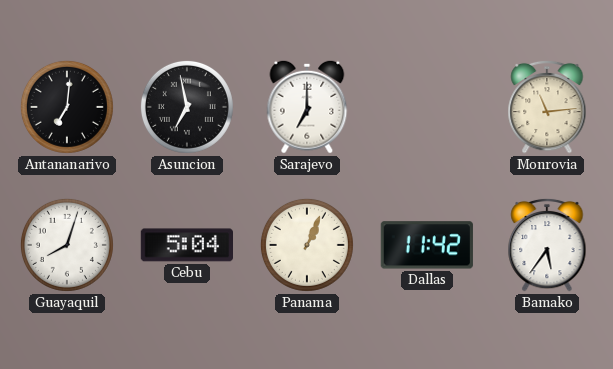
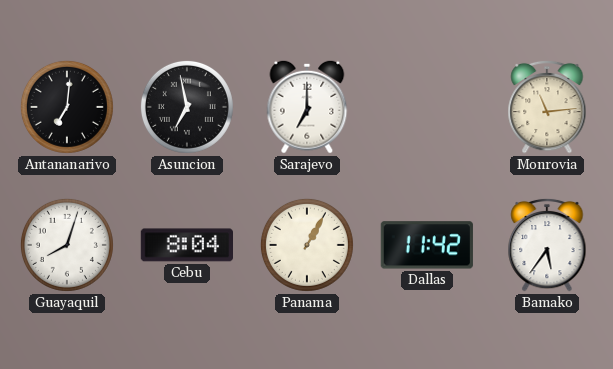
Cebu: 5:04 -> 8:04
Panama: 1:04 -> 1:05
